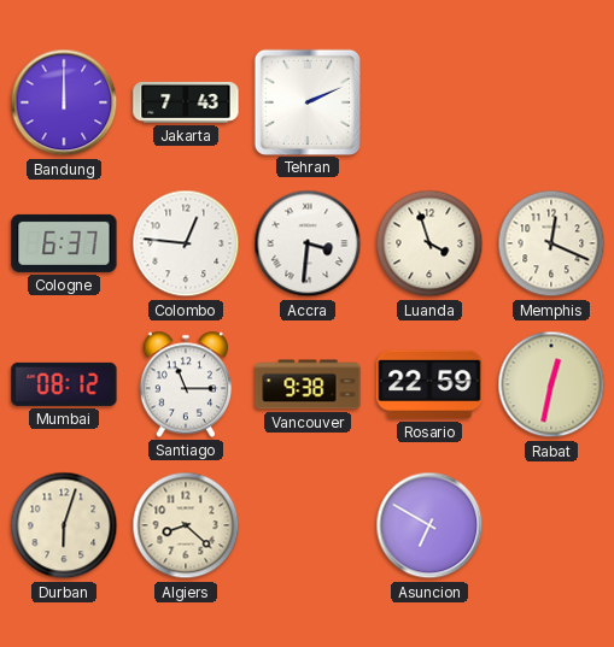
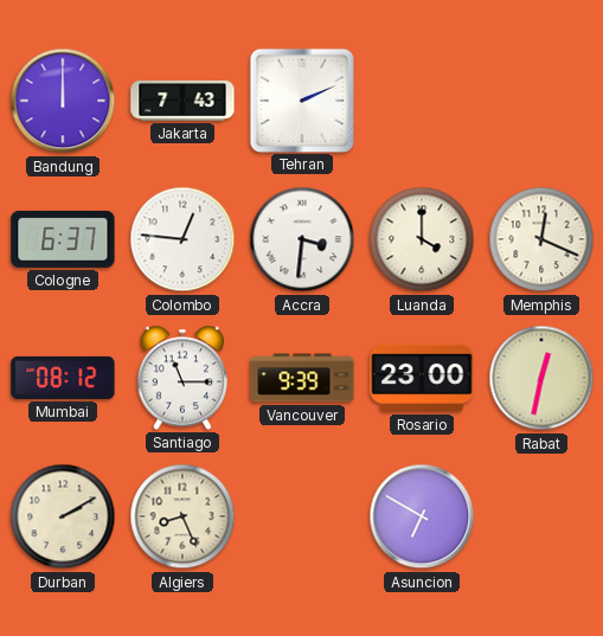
Luanda: 3:57 -> 4:00
Vancouver: 9:38 -> 9:39
Rosario: 22:59 -> 23:00
Durban: 6:03 -> 2:10
Algiers: 8:22 -> 8:26
